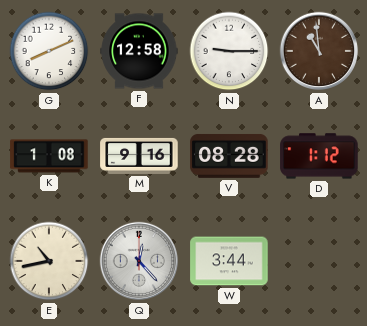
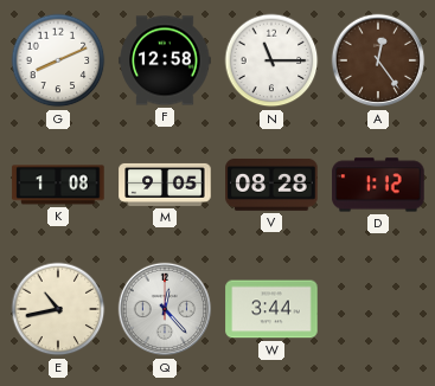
N: 9:15 -> 11:15
A: 10:59 -> 12:24
M: 9:16 -> 9:05
